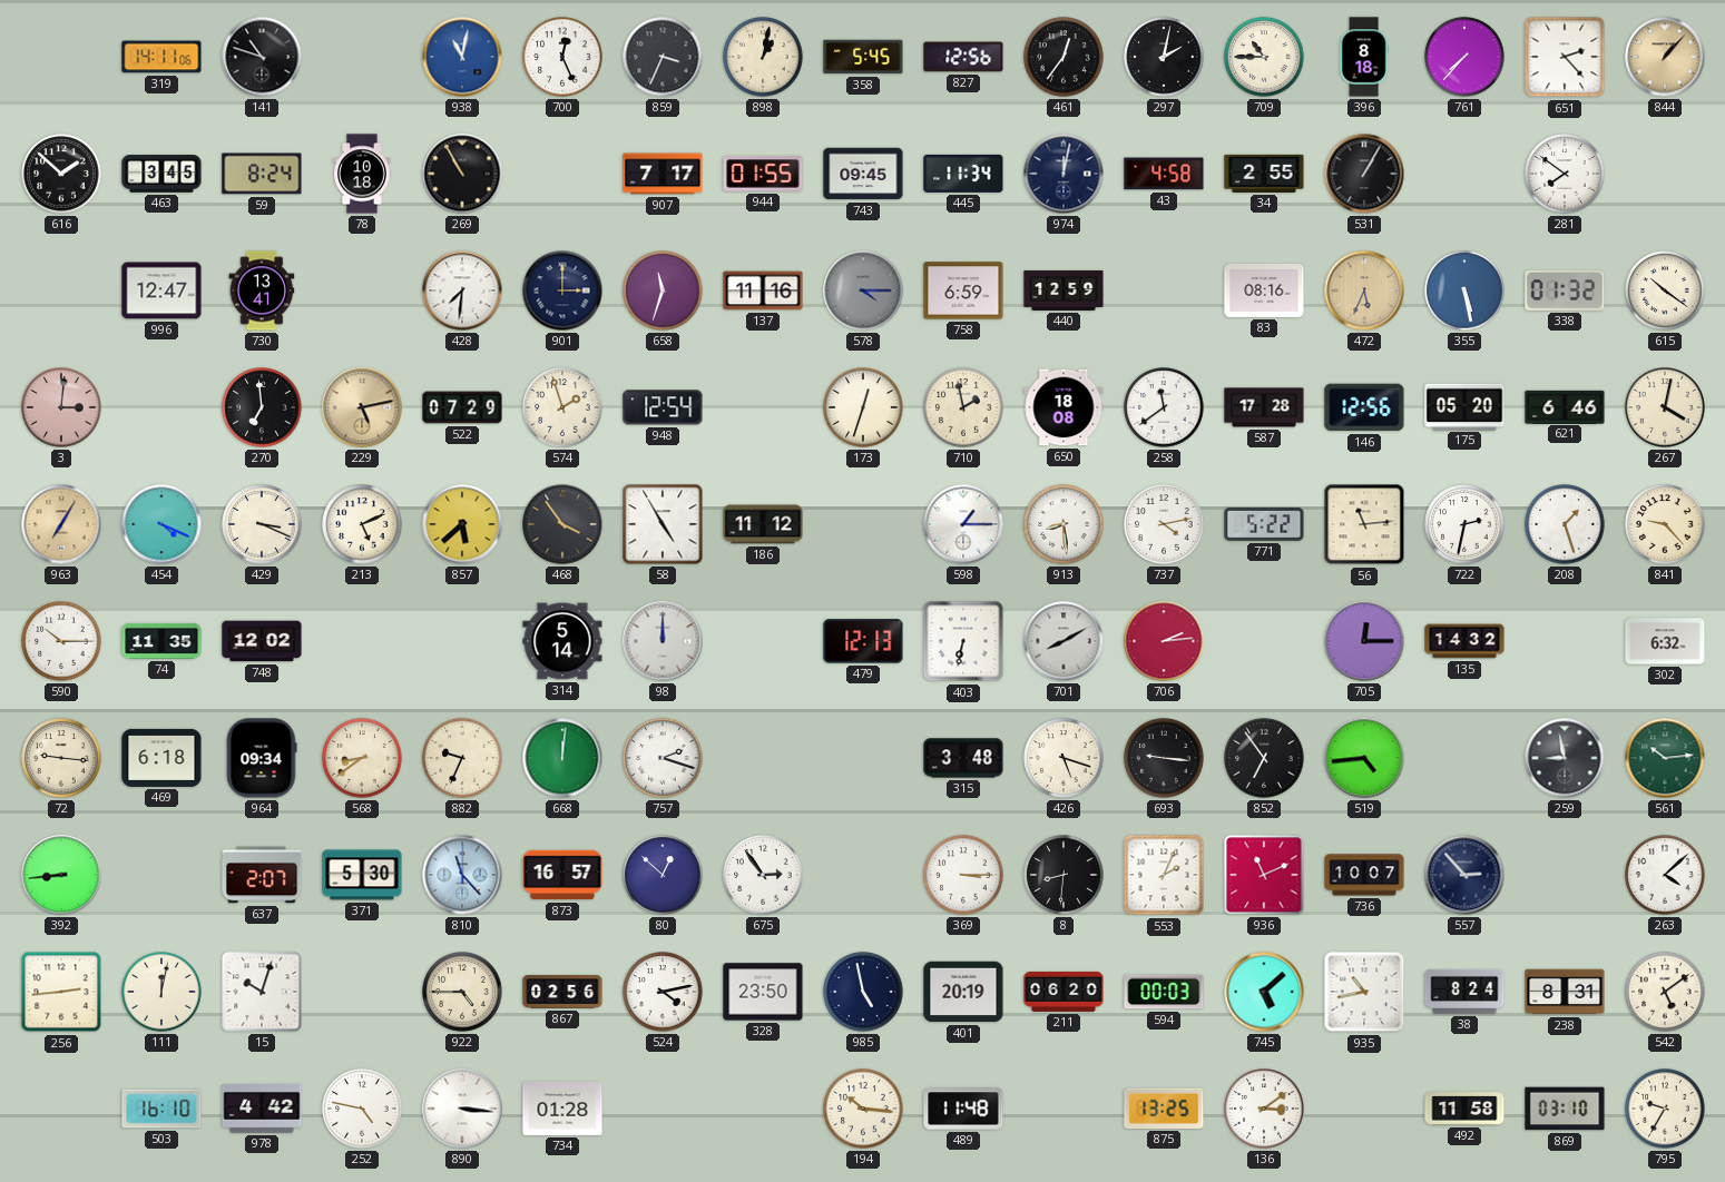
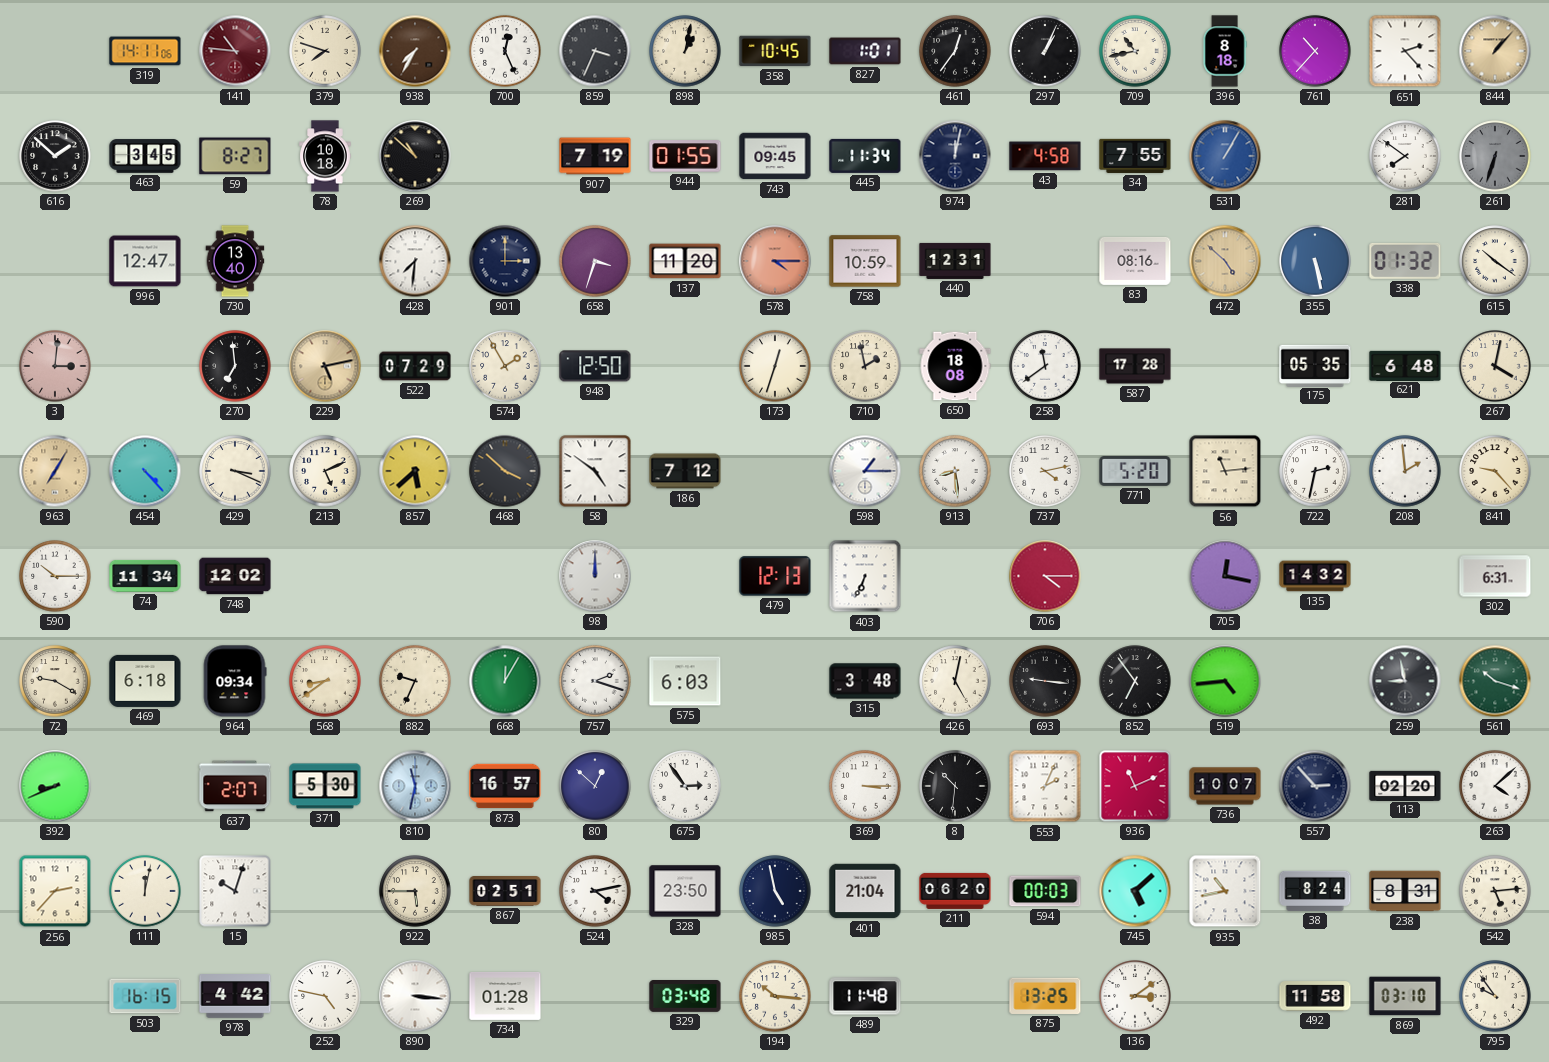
141: 10:48 -> 10:46
141 dial: black -> burgundy
379: none -> 7:48
938: 11:02 -> 7:35
938 dial: blue -> brown
358: 5:45 -> 10:45
827: 12:56 -> 1:01
297: 2:02 -> 1:04
709: 10:45 -> 10:43
761: 7:37 -> 10:37
59: 8:24 -> 8:27
269: 10:55 -> 10:52
907: 7:17 -> 7:19
34: 2:55 -> 7:55
531 dial: black -> blue
261: none -> 6:33
730: 13:41 -> 13:40
658: 11:33 -> 3:33
137: 11:16 -> 11:20
578 dial: grey -> salmon
758: 6:59 -> 10:59
440: 12:59 -> 12:31
472: 5:34 -> 4:52
574: 1:57 -> 1:55
948: 12:54 -> 12:50
146: 12:56 -> none
175: 05:20 -> 05:35
621: 6:46 -> 6:48
454: 4:19 -> 4:23
468: 3:54 -> 3:52
58: 4:55 -> 4:51
186: 11:12 -> 7:12
771: 5:22 -> 5:20
208: 1:27 -> 1:59
74: 11:35 -> 11:34
314: 5:14 -> none
403: 6:32 -> 6:34
701: 8:10 -> none
706: 2:14 -> 4:15
705: 12:15 -> 12:17
302: 6:32 -> 6:31
72: 9:16 -> 9:20
668: 12:01 -> 12:05
575: none -> 6:03
426: 5:18 -> 5:02
561: 10:14 -> 10:18
392: 8:44 -> 8:41
810: 11:23 -> 11:32
8: 8:31 -> 10:31
113: none -> 02:20
256: 2:44 -> 2:37
922: 4:45 -> 5:45
867: 02:56 -> 02:51
401: 20:19 -> 21:04
542: 5:09 -> 5:14
503: 16:10 -> 16:15
329: none -> 03:48
795: 9:35 -> 9:54
